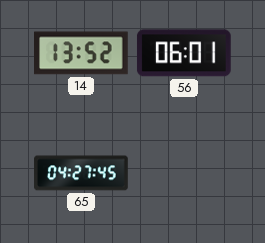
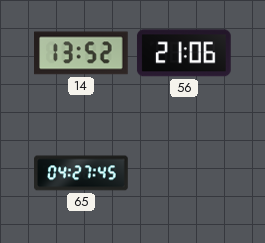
56: 06:01 -> 21:06
